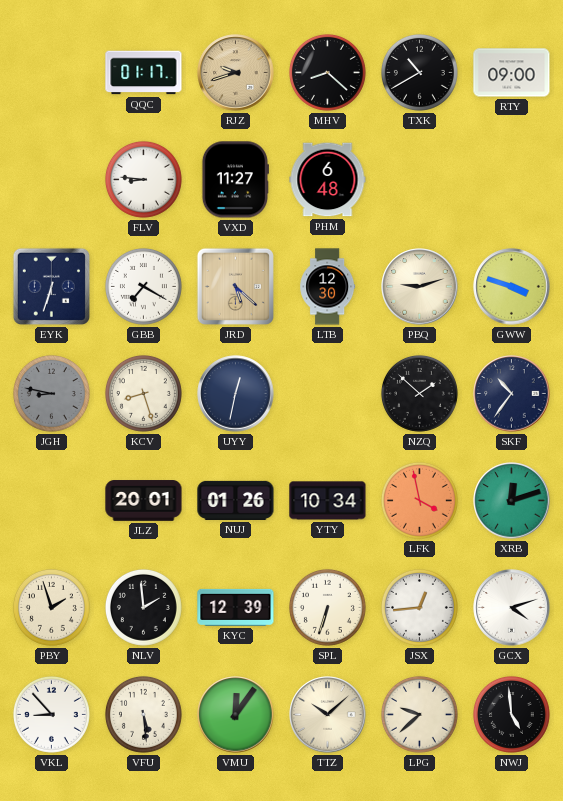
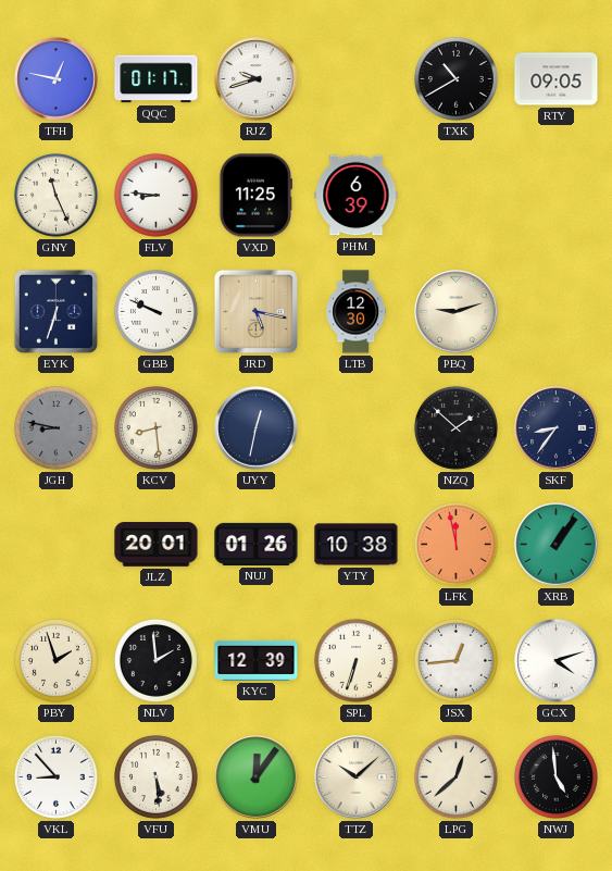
TFH: none -> 12:47
RJZ dial: champagne -> white
MHV: 8:22 -> none
RTY: 09:00 -> 09:05
GNY: none -> 11:26
VXD: 11:27 -> 11:25
PHM: 6:48 -> 6:39
GBB: 7:20 -> 9:49
JRD: 5:22 -> 5:17
GWW: 3:48 -> none
KCV: 8:27 -> 8:29
SKF: 10:36 -> 8:36
YTY: 10:34 -> 10:38
LFK: 3:58 -> 11:58
XRB: 12:12 -> 1:06
LPG: 9:38 -> 12:38
